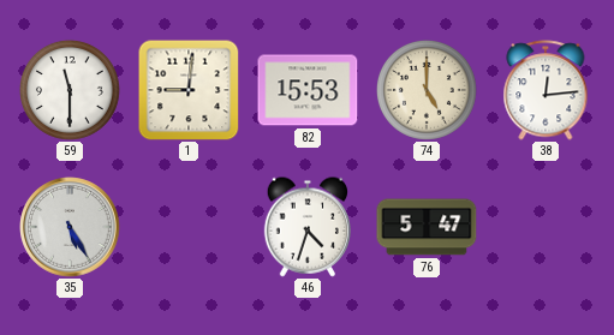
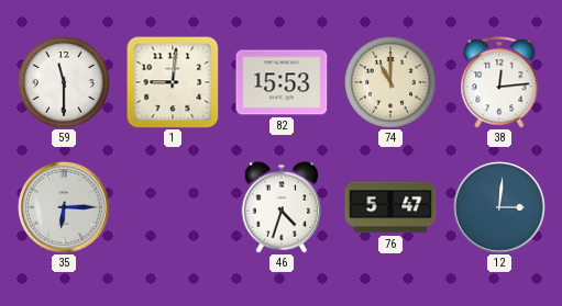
74: 5:00 -> 11:00
35: 5:25 -> 6:15
12: none -> 3:01
